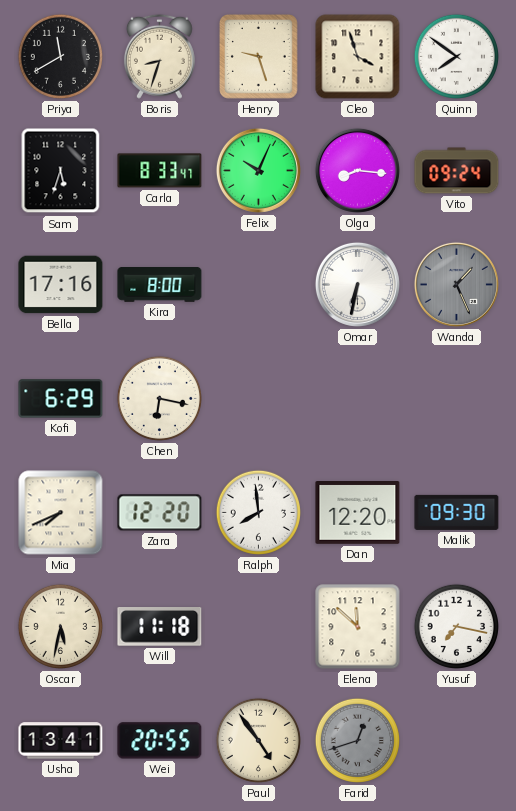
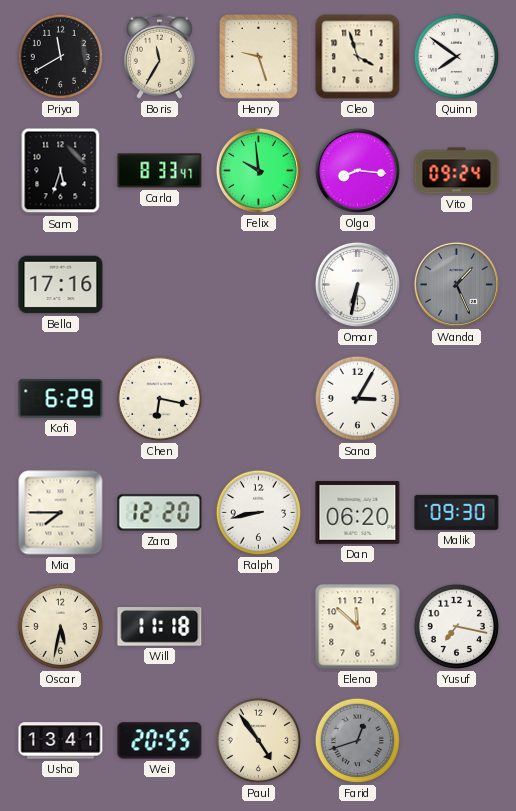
Boris: 8:33 -> 11:35
Felix: 10:04 -> 9:59
Kira: 8:00 -> none
Sana: none -> 3:05
Mia: 7:41 -> 7:45
Ralph: 7:59 -> 8:43
Dan: 12:20 -> 06:20
